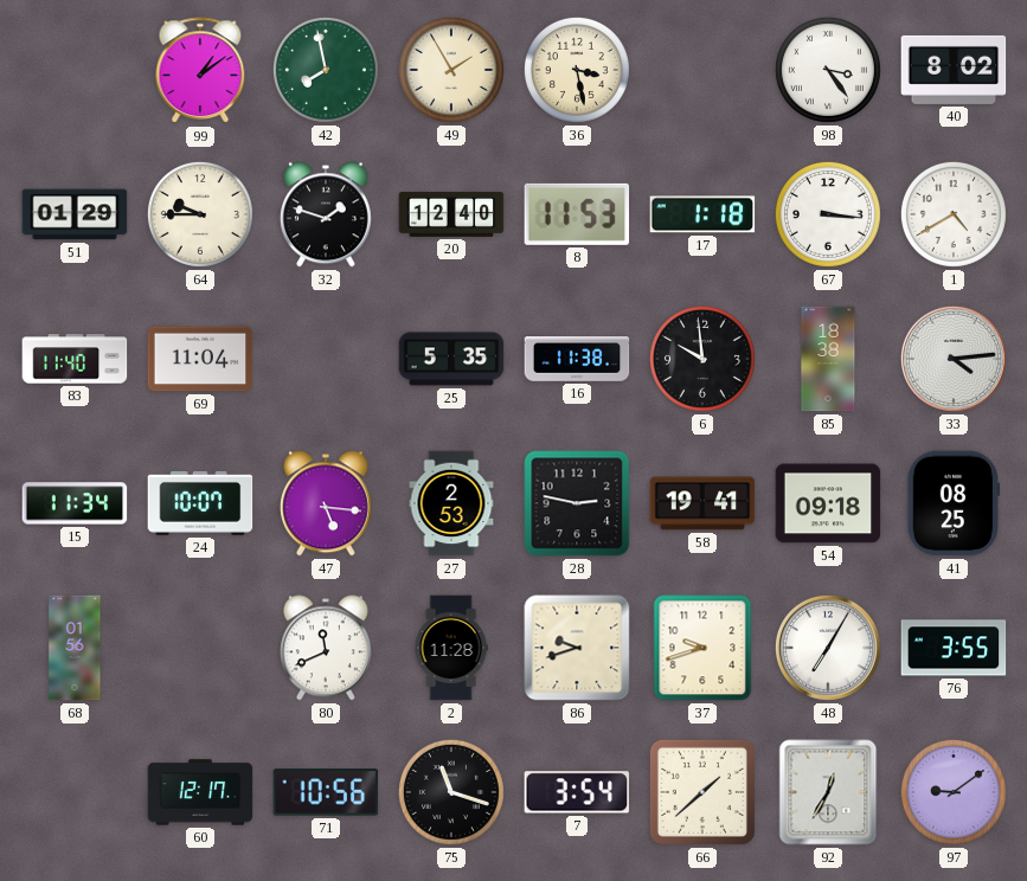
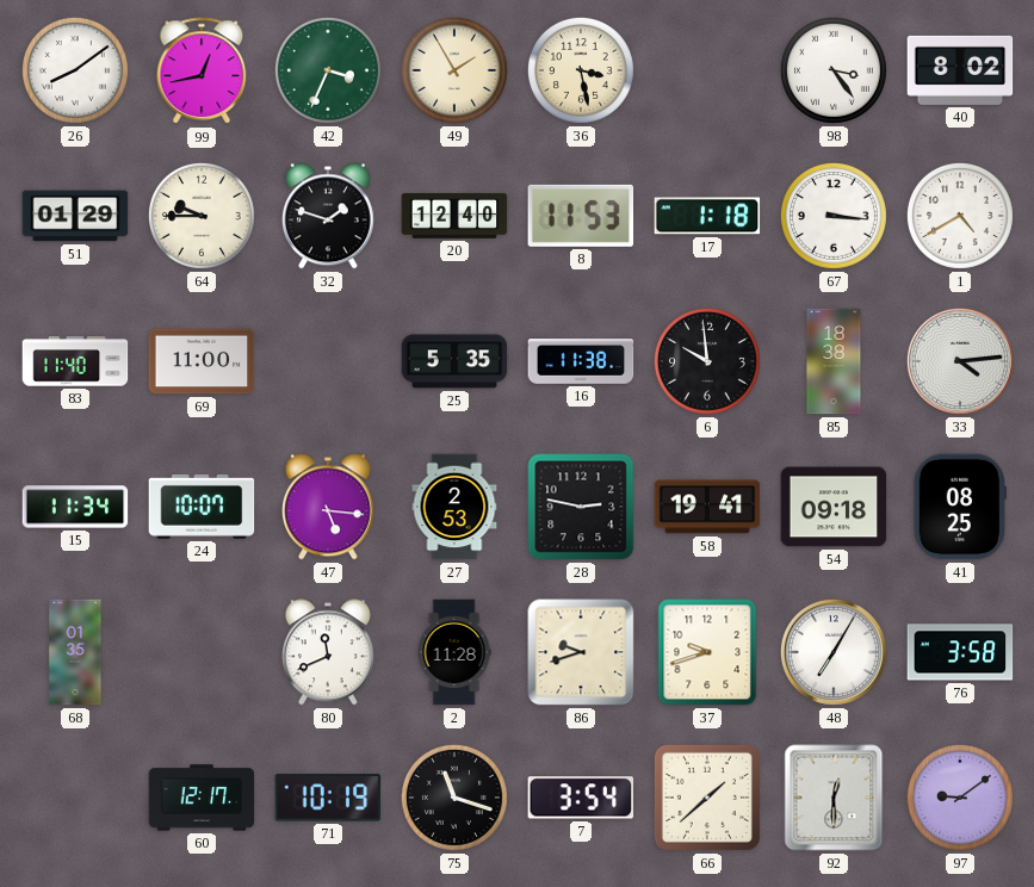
26: none -> 8:09
99: 1:09 -> 12:43
42: 7:58 -> 3:34
69: 11:04 -> 11:00
68: 01:56 -> 01:35
76: 3:55 -> 3:58
71: 10:56 -> 10:19
92: 12:35 -> 12:30
